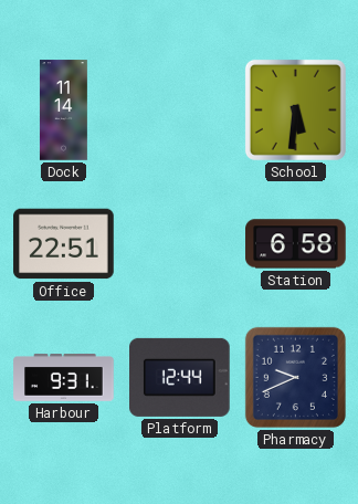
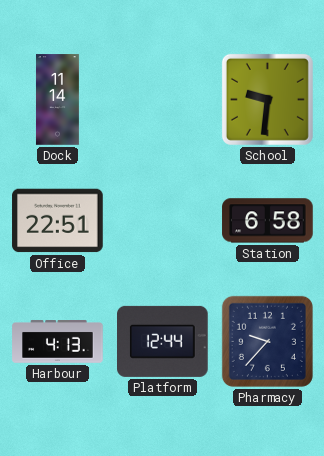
School: 5:31 -> 9:31
Harbour: 9:31 -> 4:13
Pharmacy: 9:41 -> 9:37
